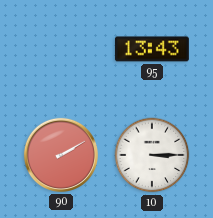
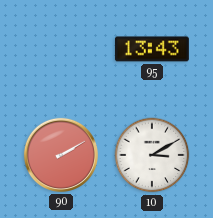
10: 3:15 -> 3:10
